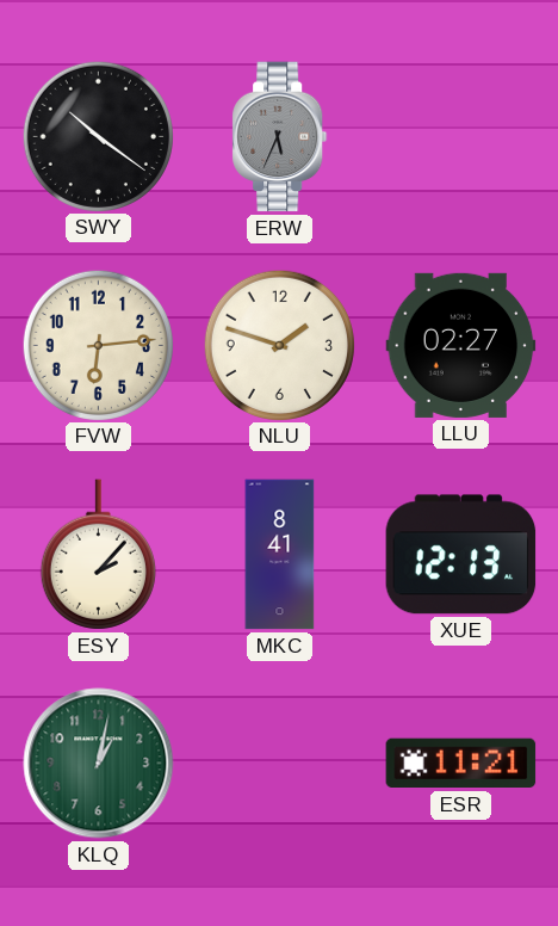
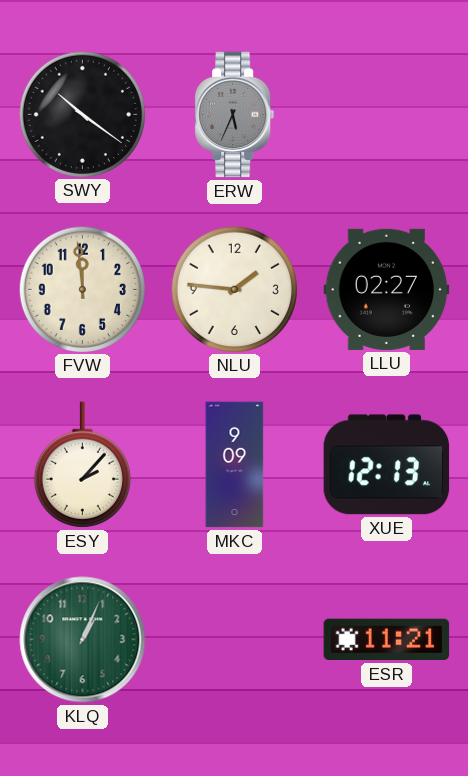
FVW: 6:14 -> 11:59
NLU: 1:48 -> 1:46
MKC: 8:41 -> 9:09
KLQ: 1:02 -> 1:04
